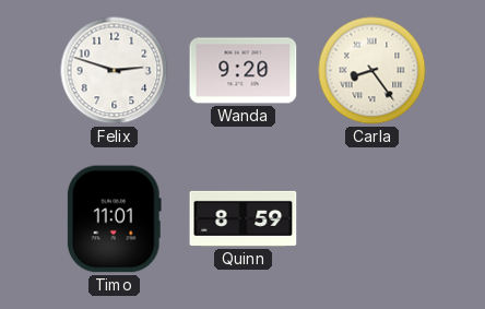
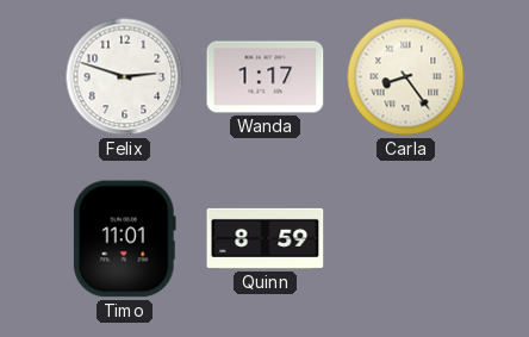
Wanda: 9:20 -> 1:17
